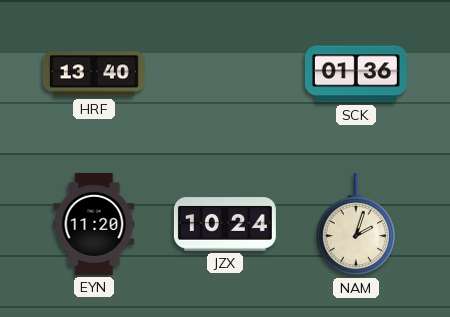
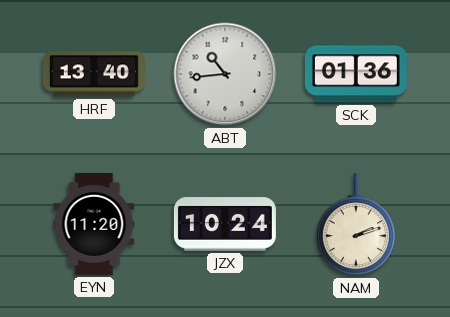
ABT: none -> 10:44
NAM: 2:03 -> 2:12
